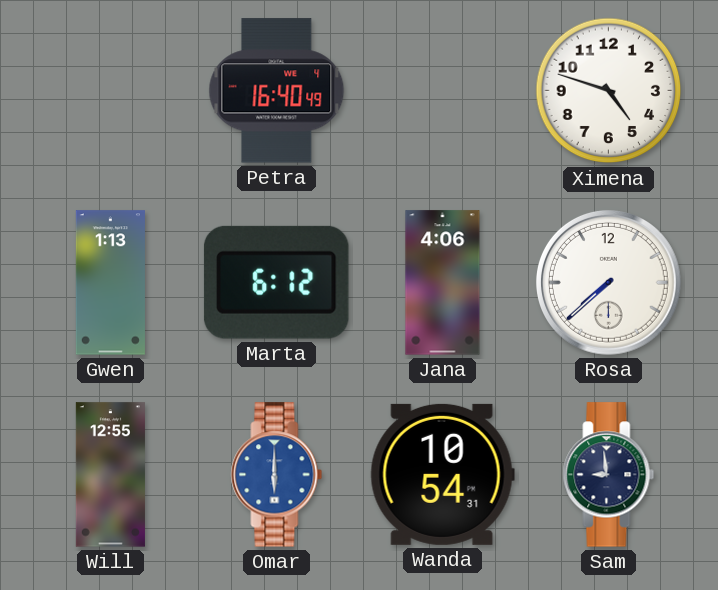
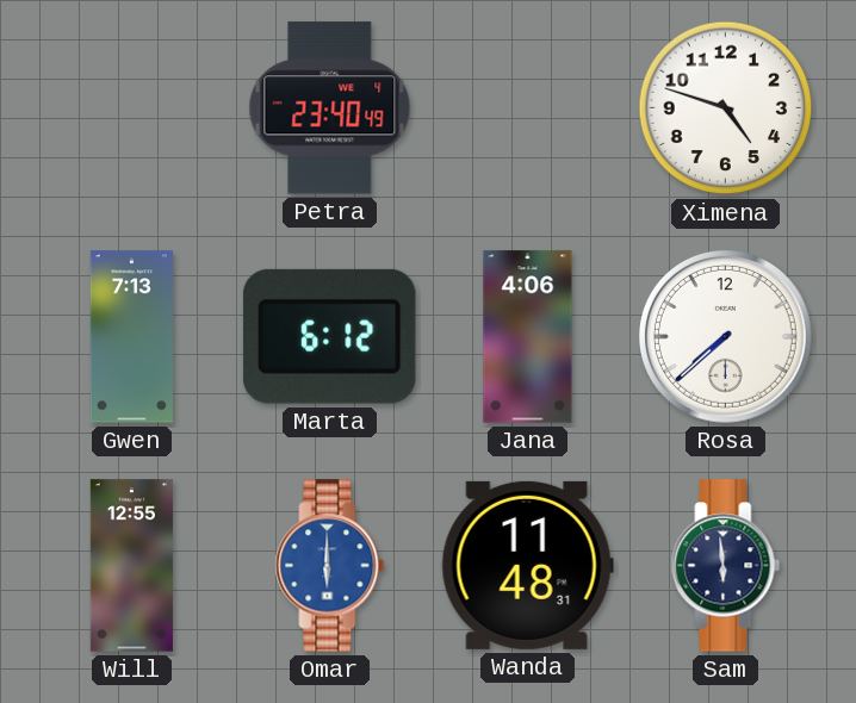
Petra: 16:40 -> 23:40
Gwen: 1:13 -> 7:13
Wanda: 10:54 -> 11:48
Sam: 8:59 -> 5:59
